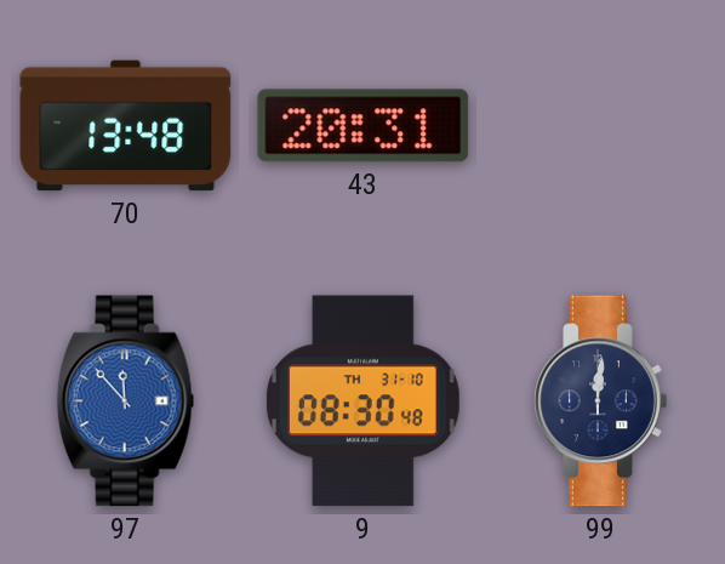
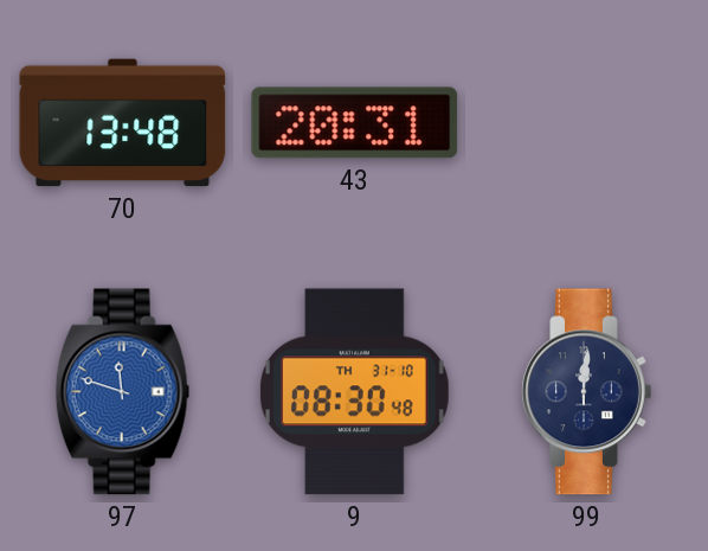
97: 11:53 -> 11:48
